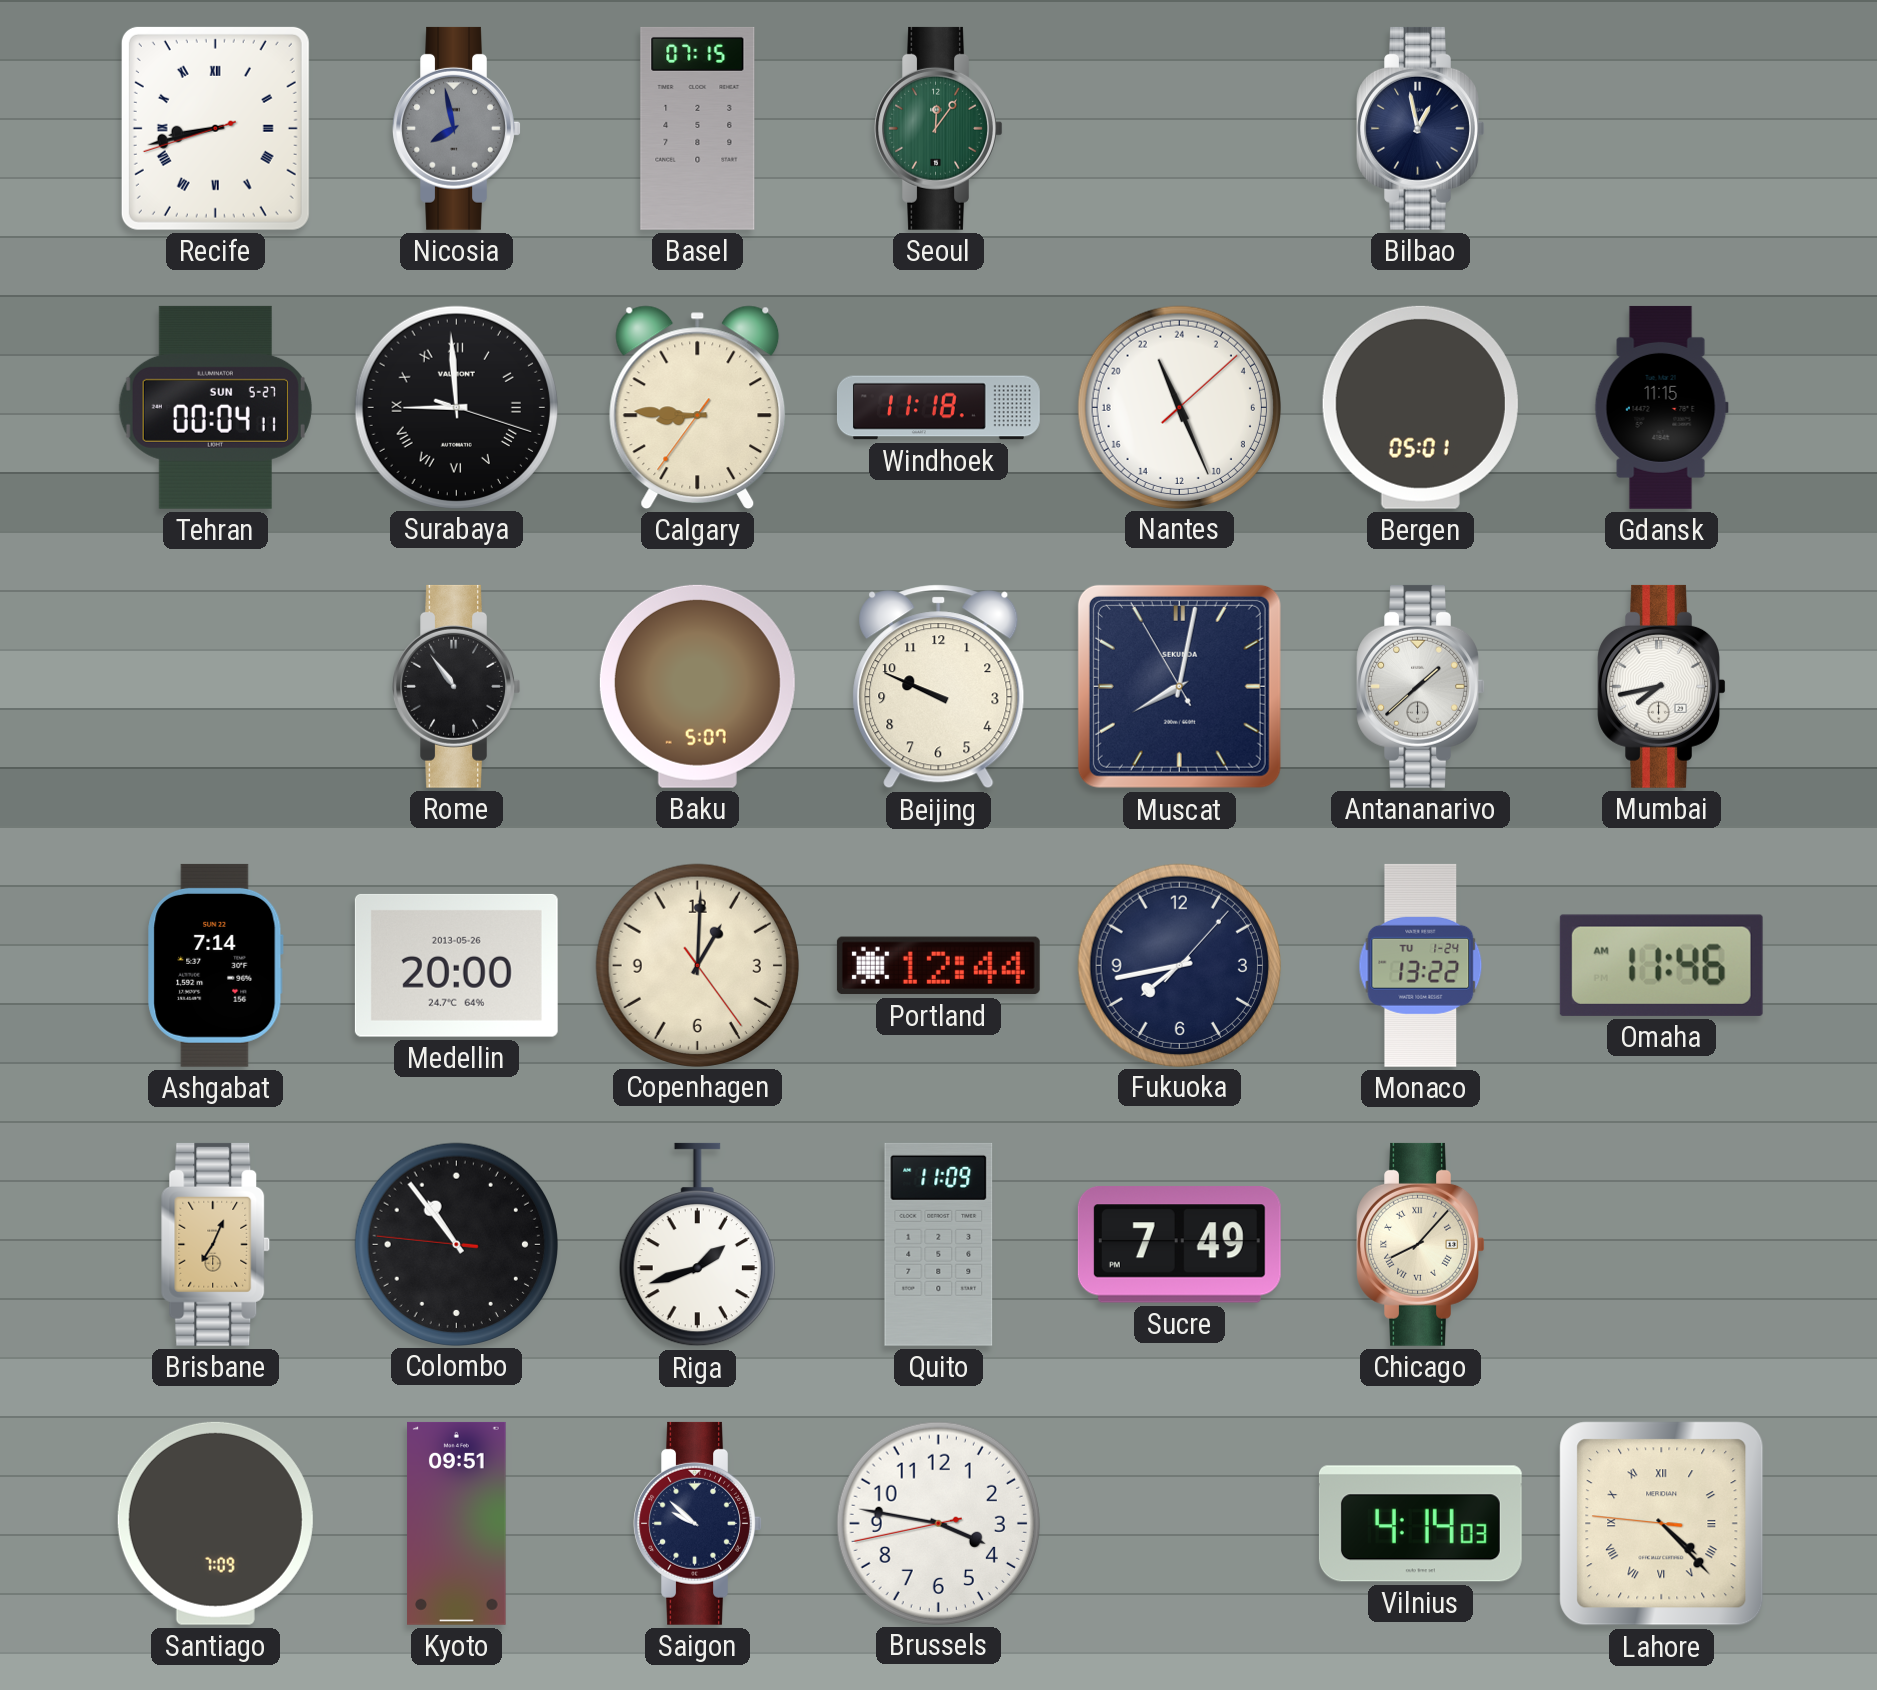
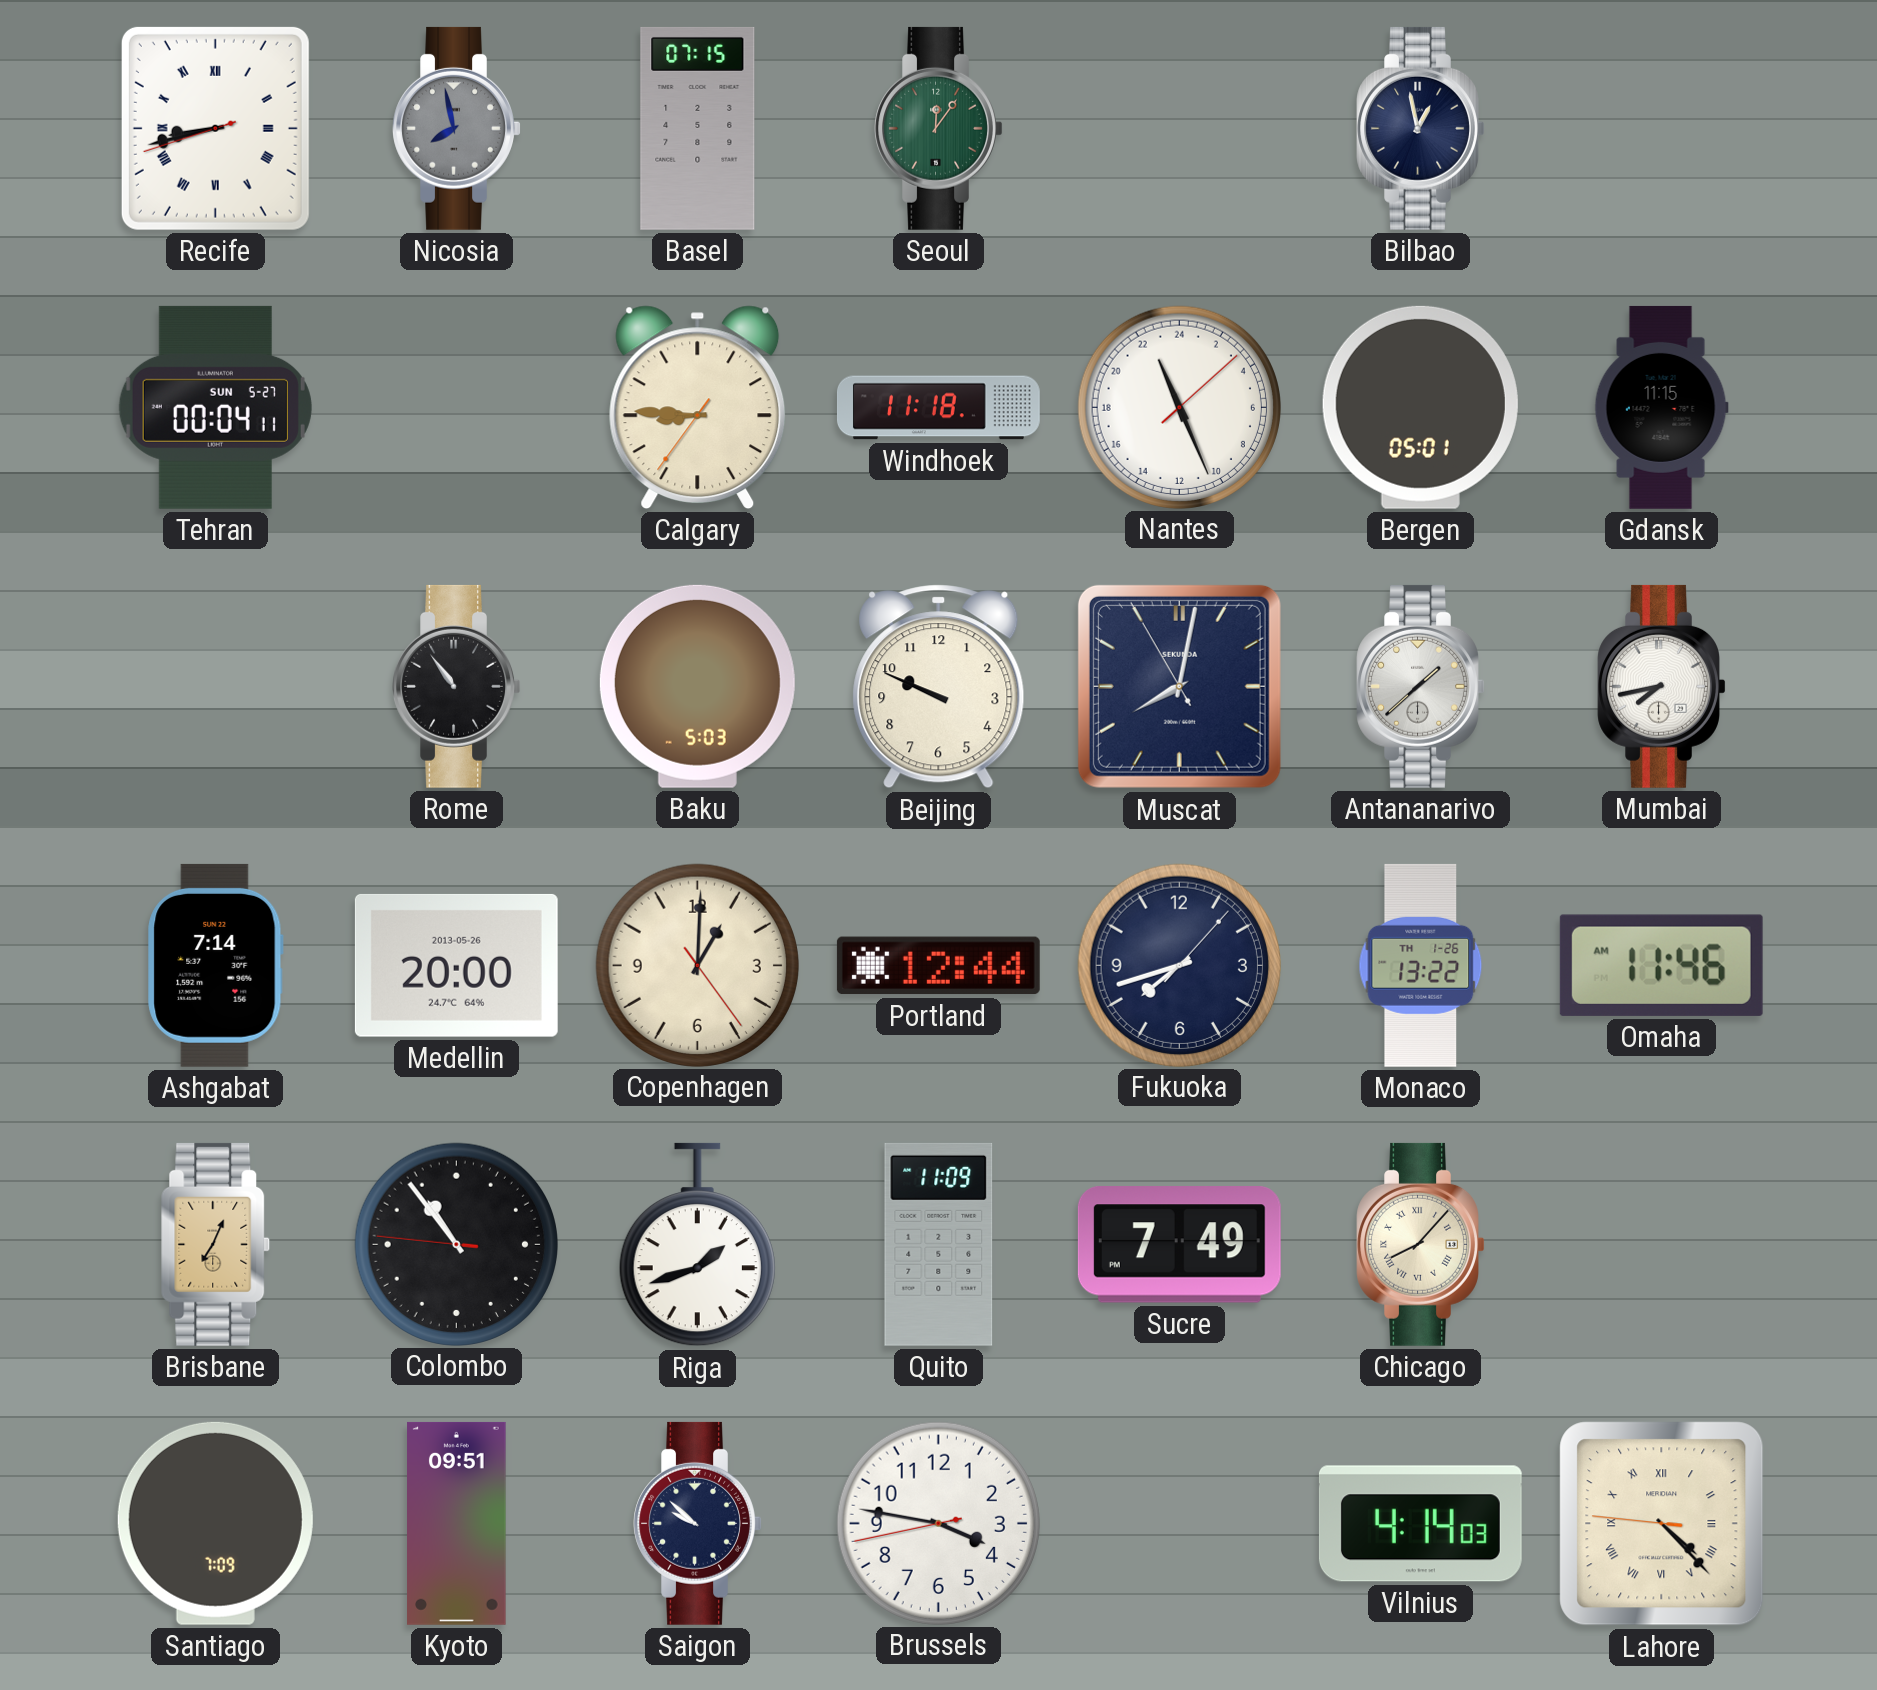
Surabaya: 8:59 -> none
Baku: 5:07 -> 5:03
Fukuoka: 7:43 -> 7:42
Monaco date: TU 1-24 -> TH 1-26
